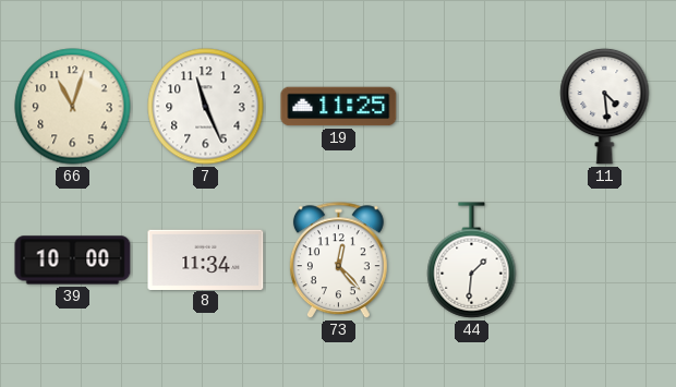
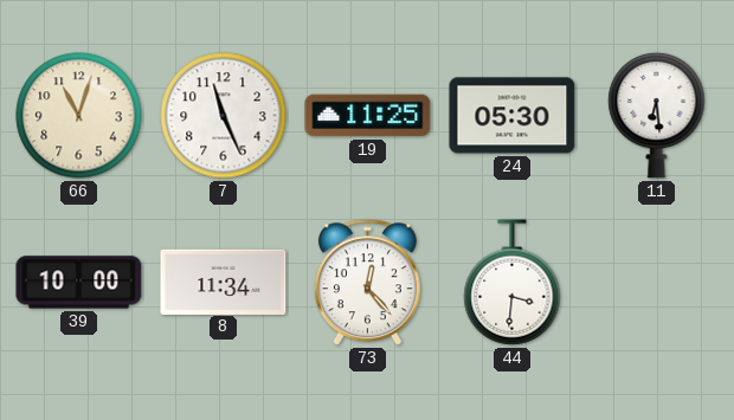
24: none -> 05:30
11: 4:29 -> 6:29
44: 1:31 -> 3:31
